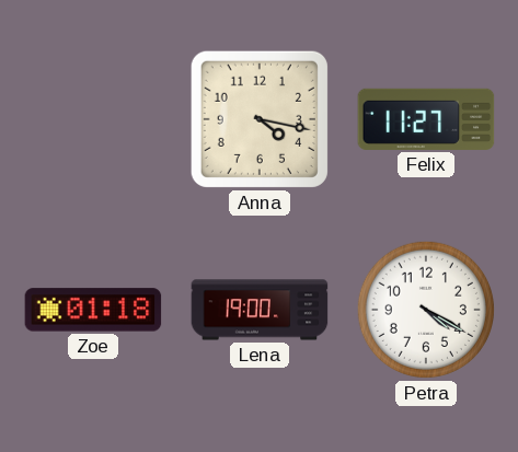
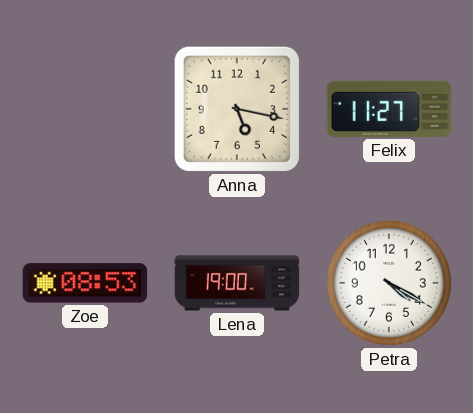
Anna: 4:17 -> 5:17
Zoe: 01:18 -> 08:53
